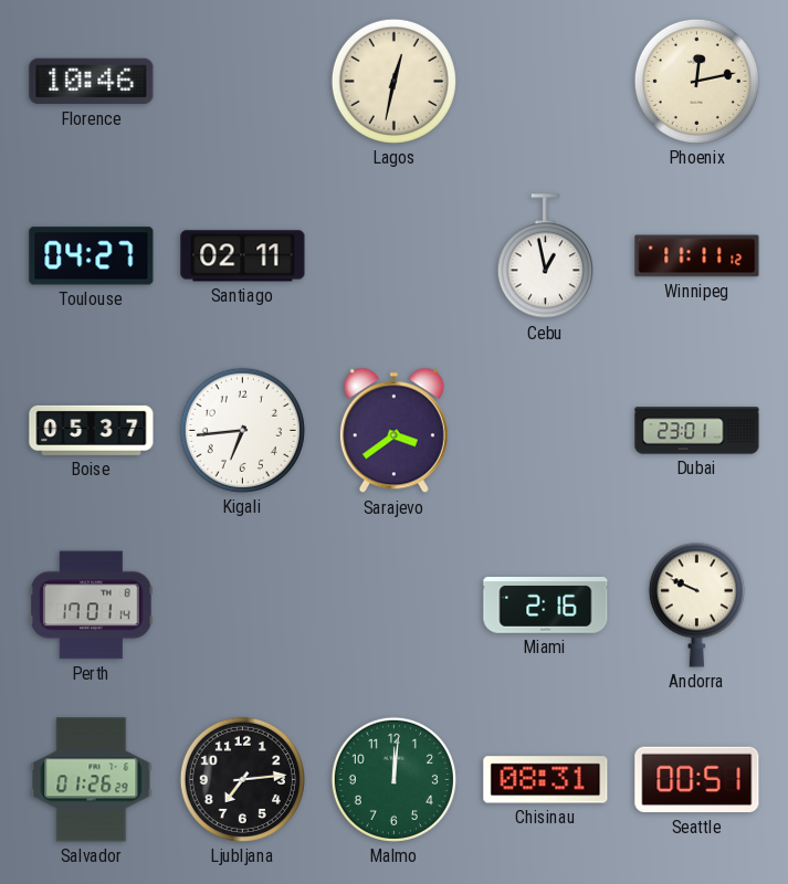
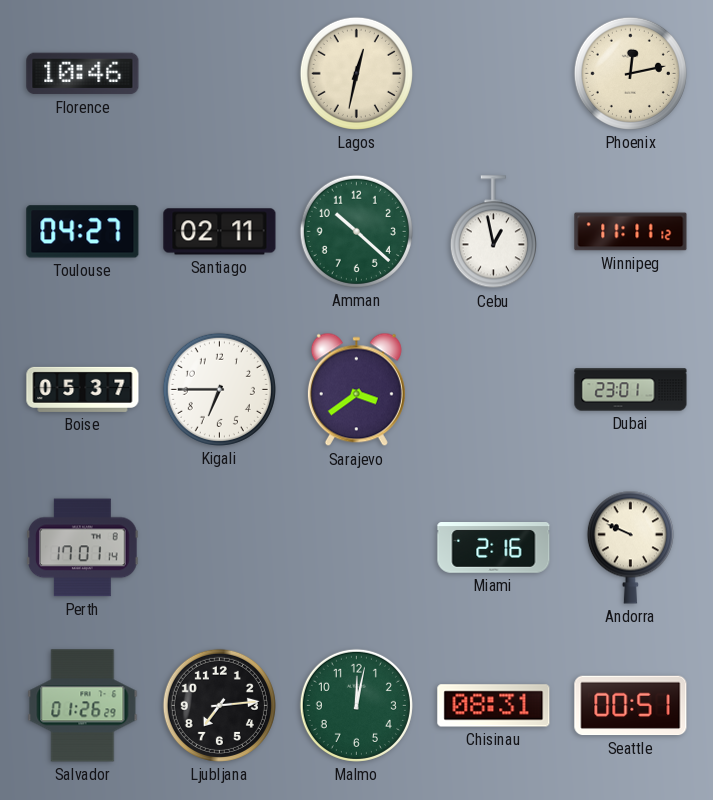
Amman: none -> 10:22
Kigali: 6:44 -> 6:45
Malmo: 12:01 -> 12:02
